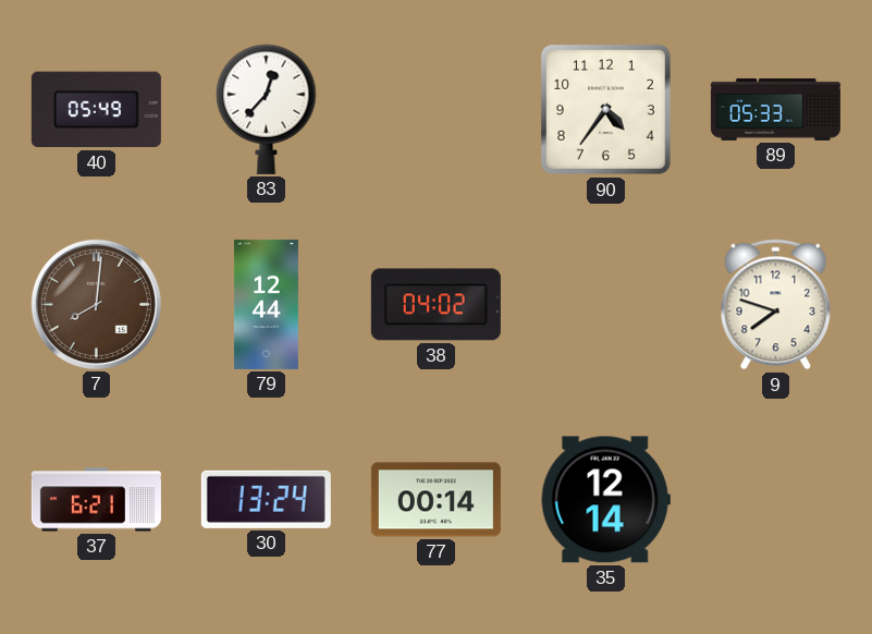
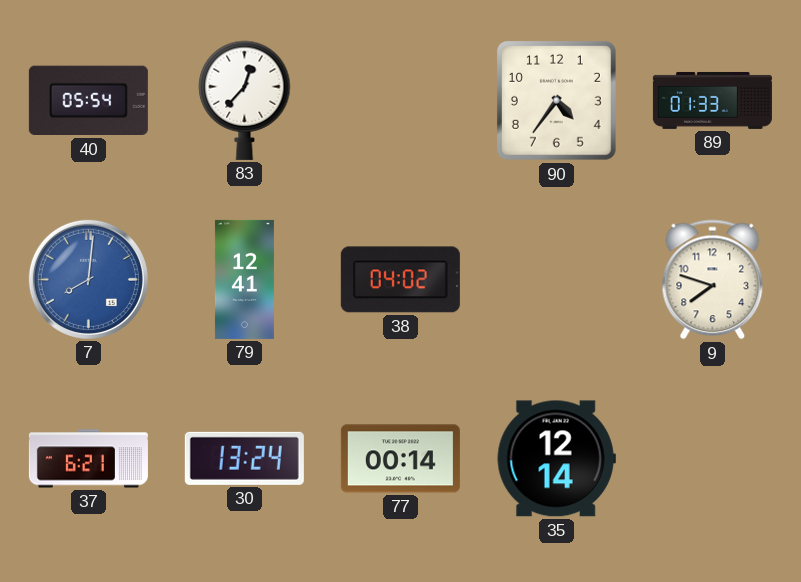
40: 05:49 -> 05:54
89: 05:33 -> 01:33
7 dial: brown -> blue
79: 12:44 -> 12:41
